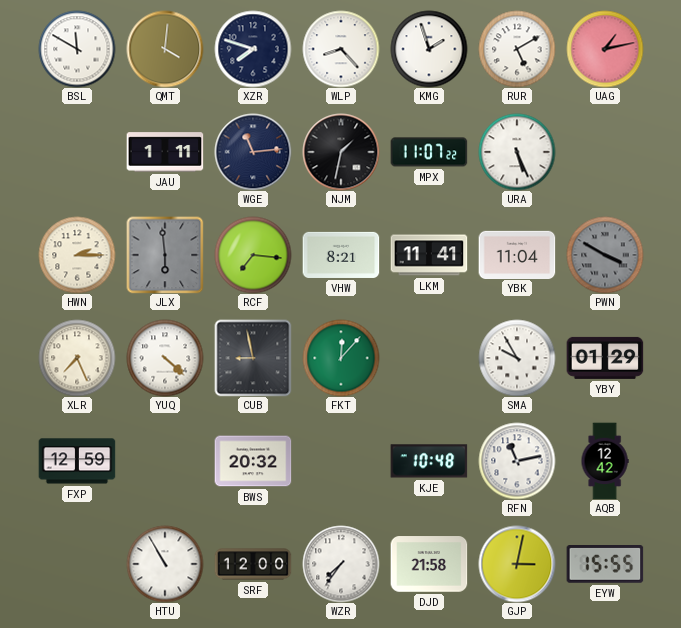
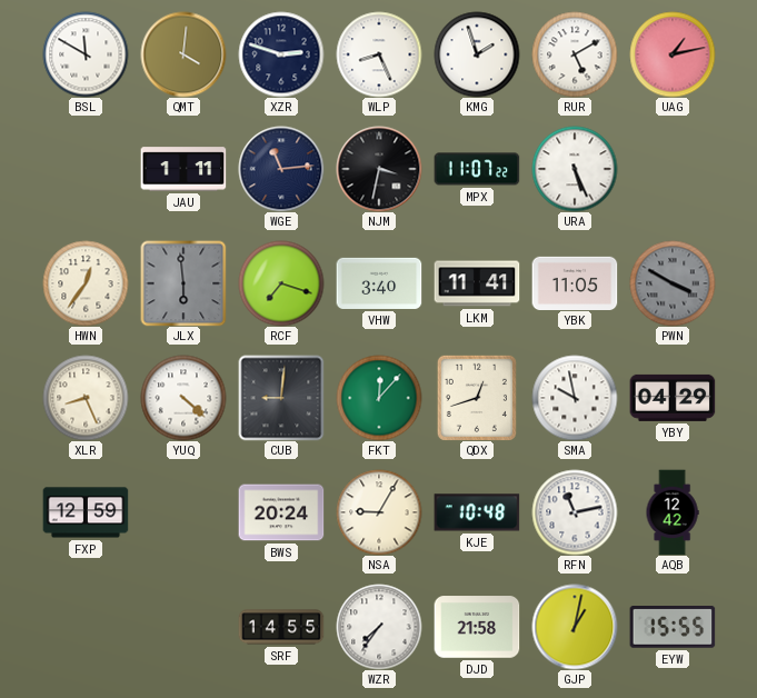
XZR: 7:48 -> 2:48
WLP: 8:23 -> 8:26
NJM: 1:32 -> 3:32
HWN: 2:15 -> 12:36
RCF: 7:16 -> 7:18
VHW: 8:21 -> 3:40
YBK: 11:04 -> 11:05
XLR: 7:26 -> 8:26
CUB: 8:58 -> 9:01
QDX: none -> 12:42
SMA: 9:55 -> 9:58
YBY: 01:29 -> 04:29
BWS: 20:32 -> 20:24
NSA: none -> 9:05
HTU: 10:55 -> none
SRF: 12:00 -> 14:55
GJP: 3:02 -> 1:02
